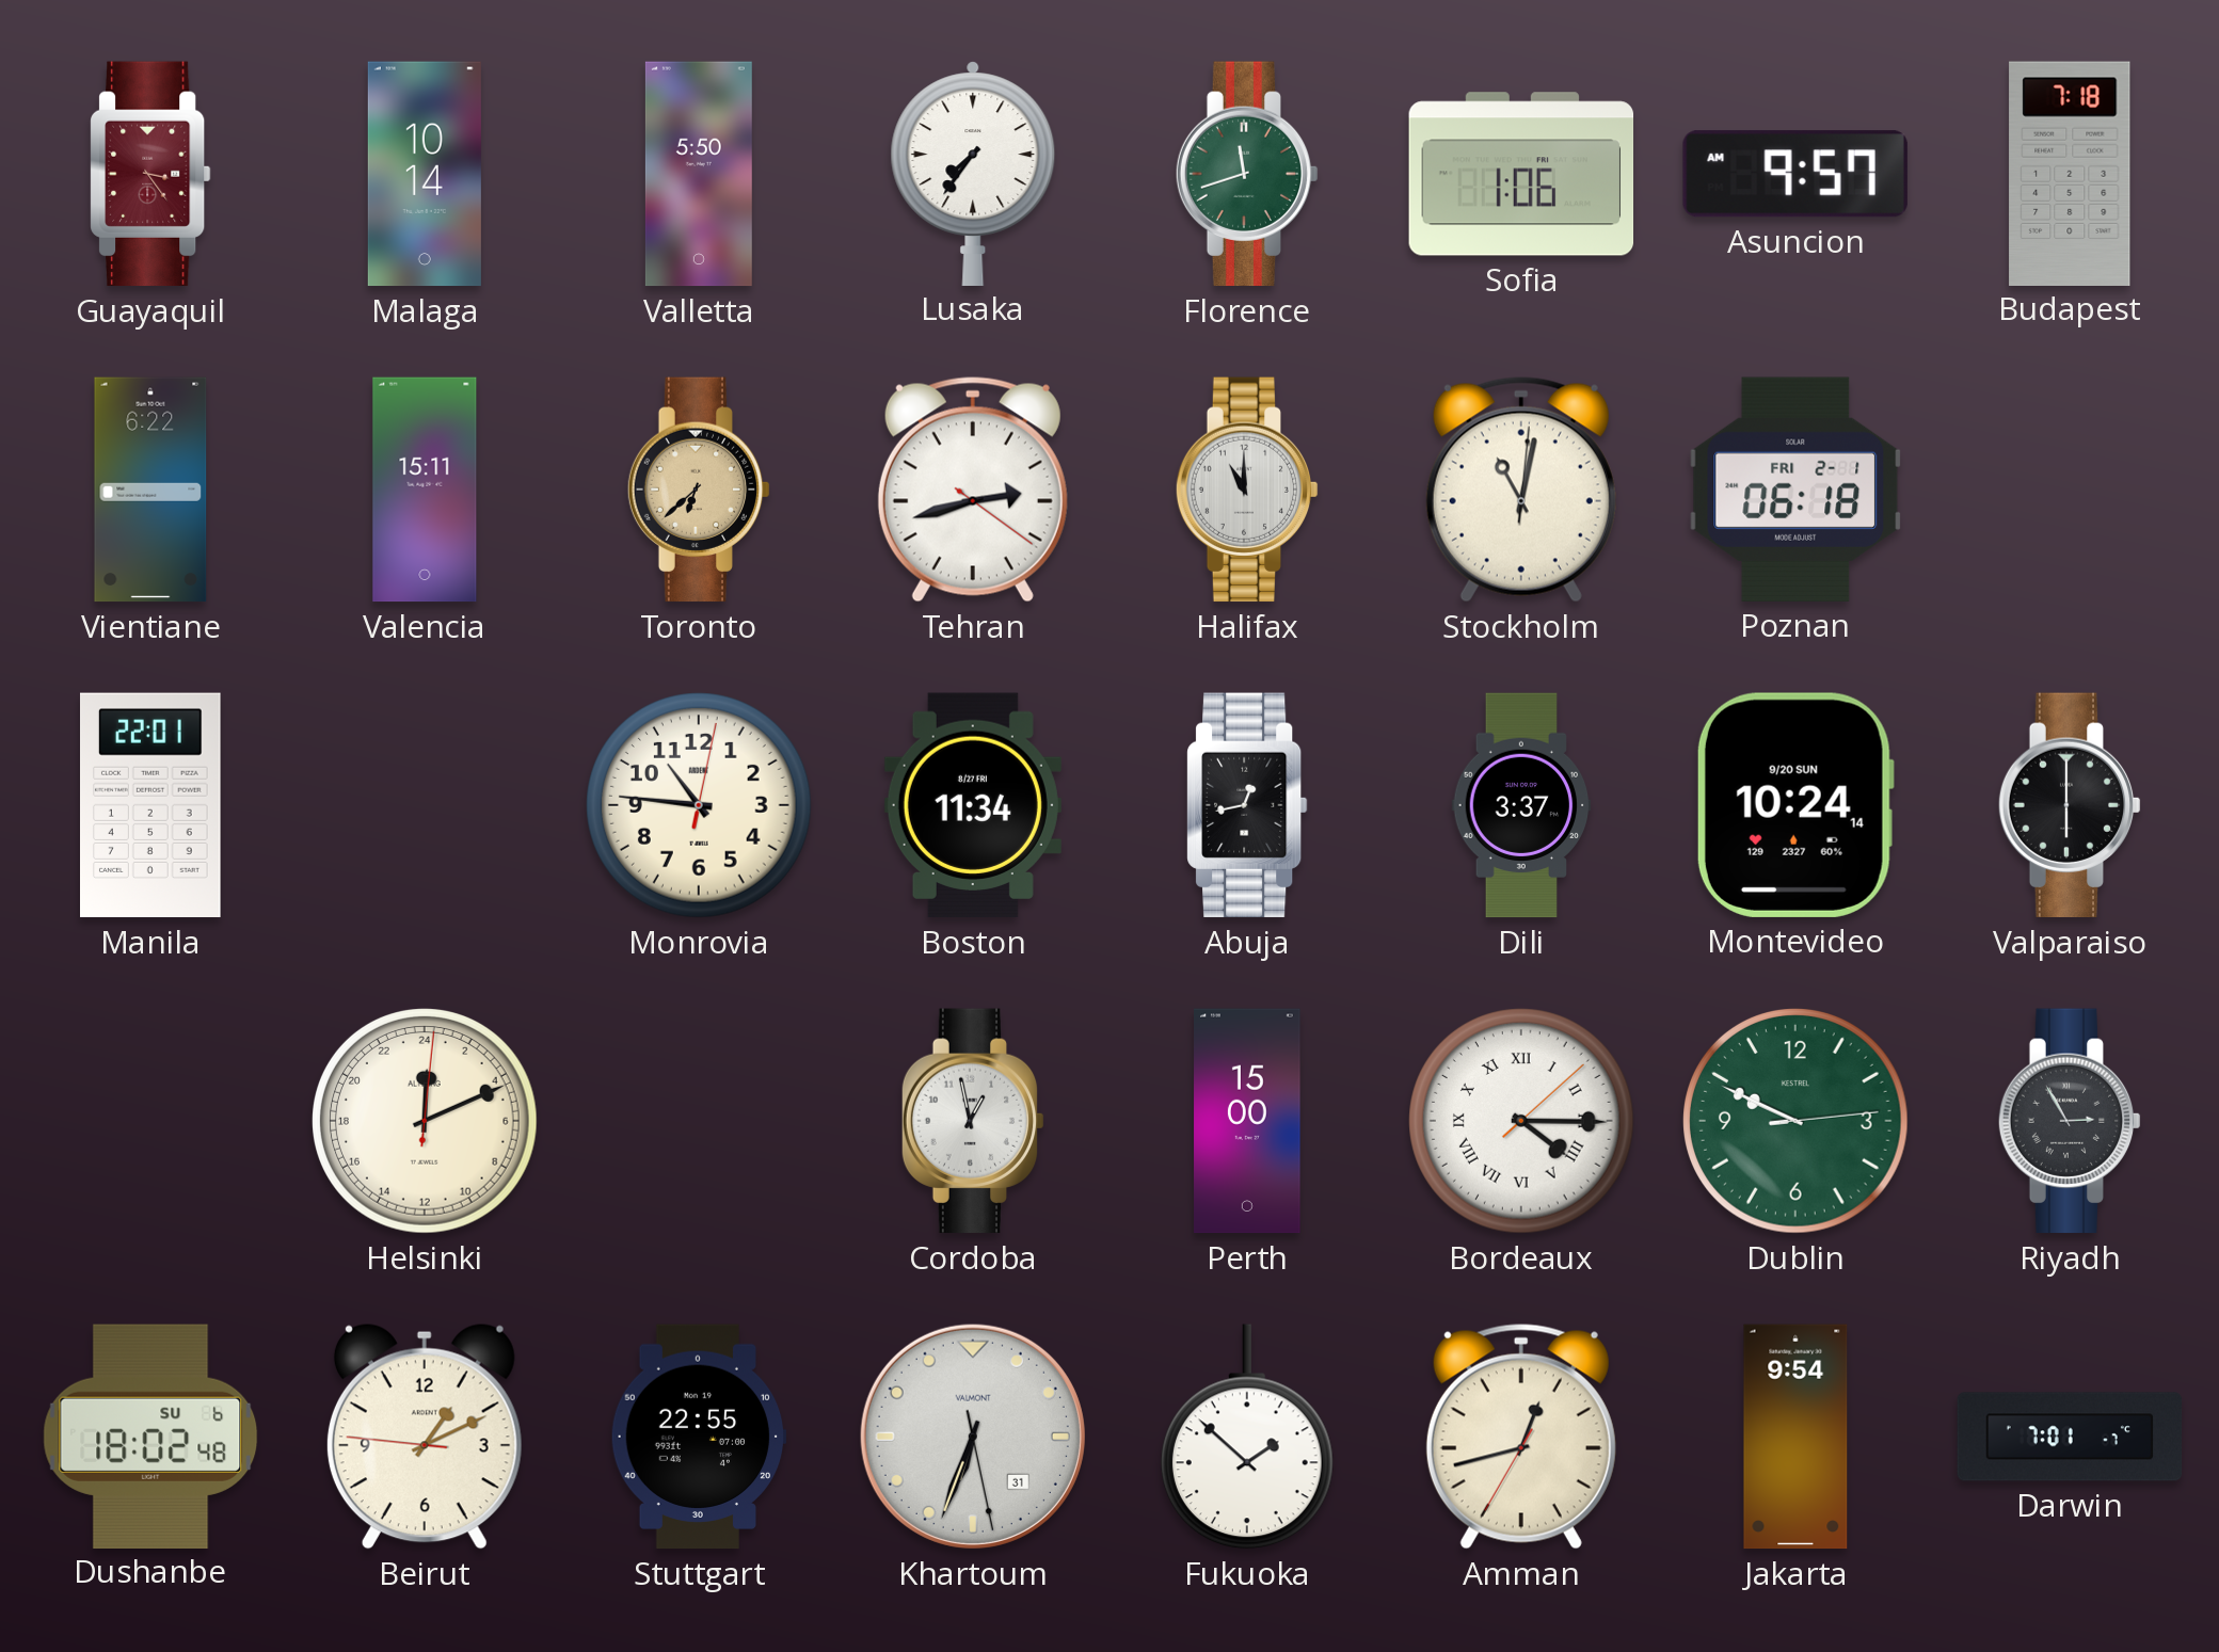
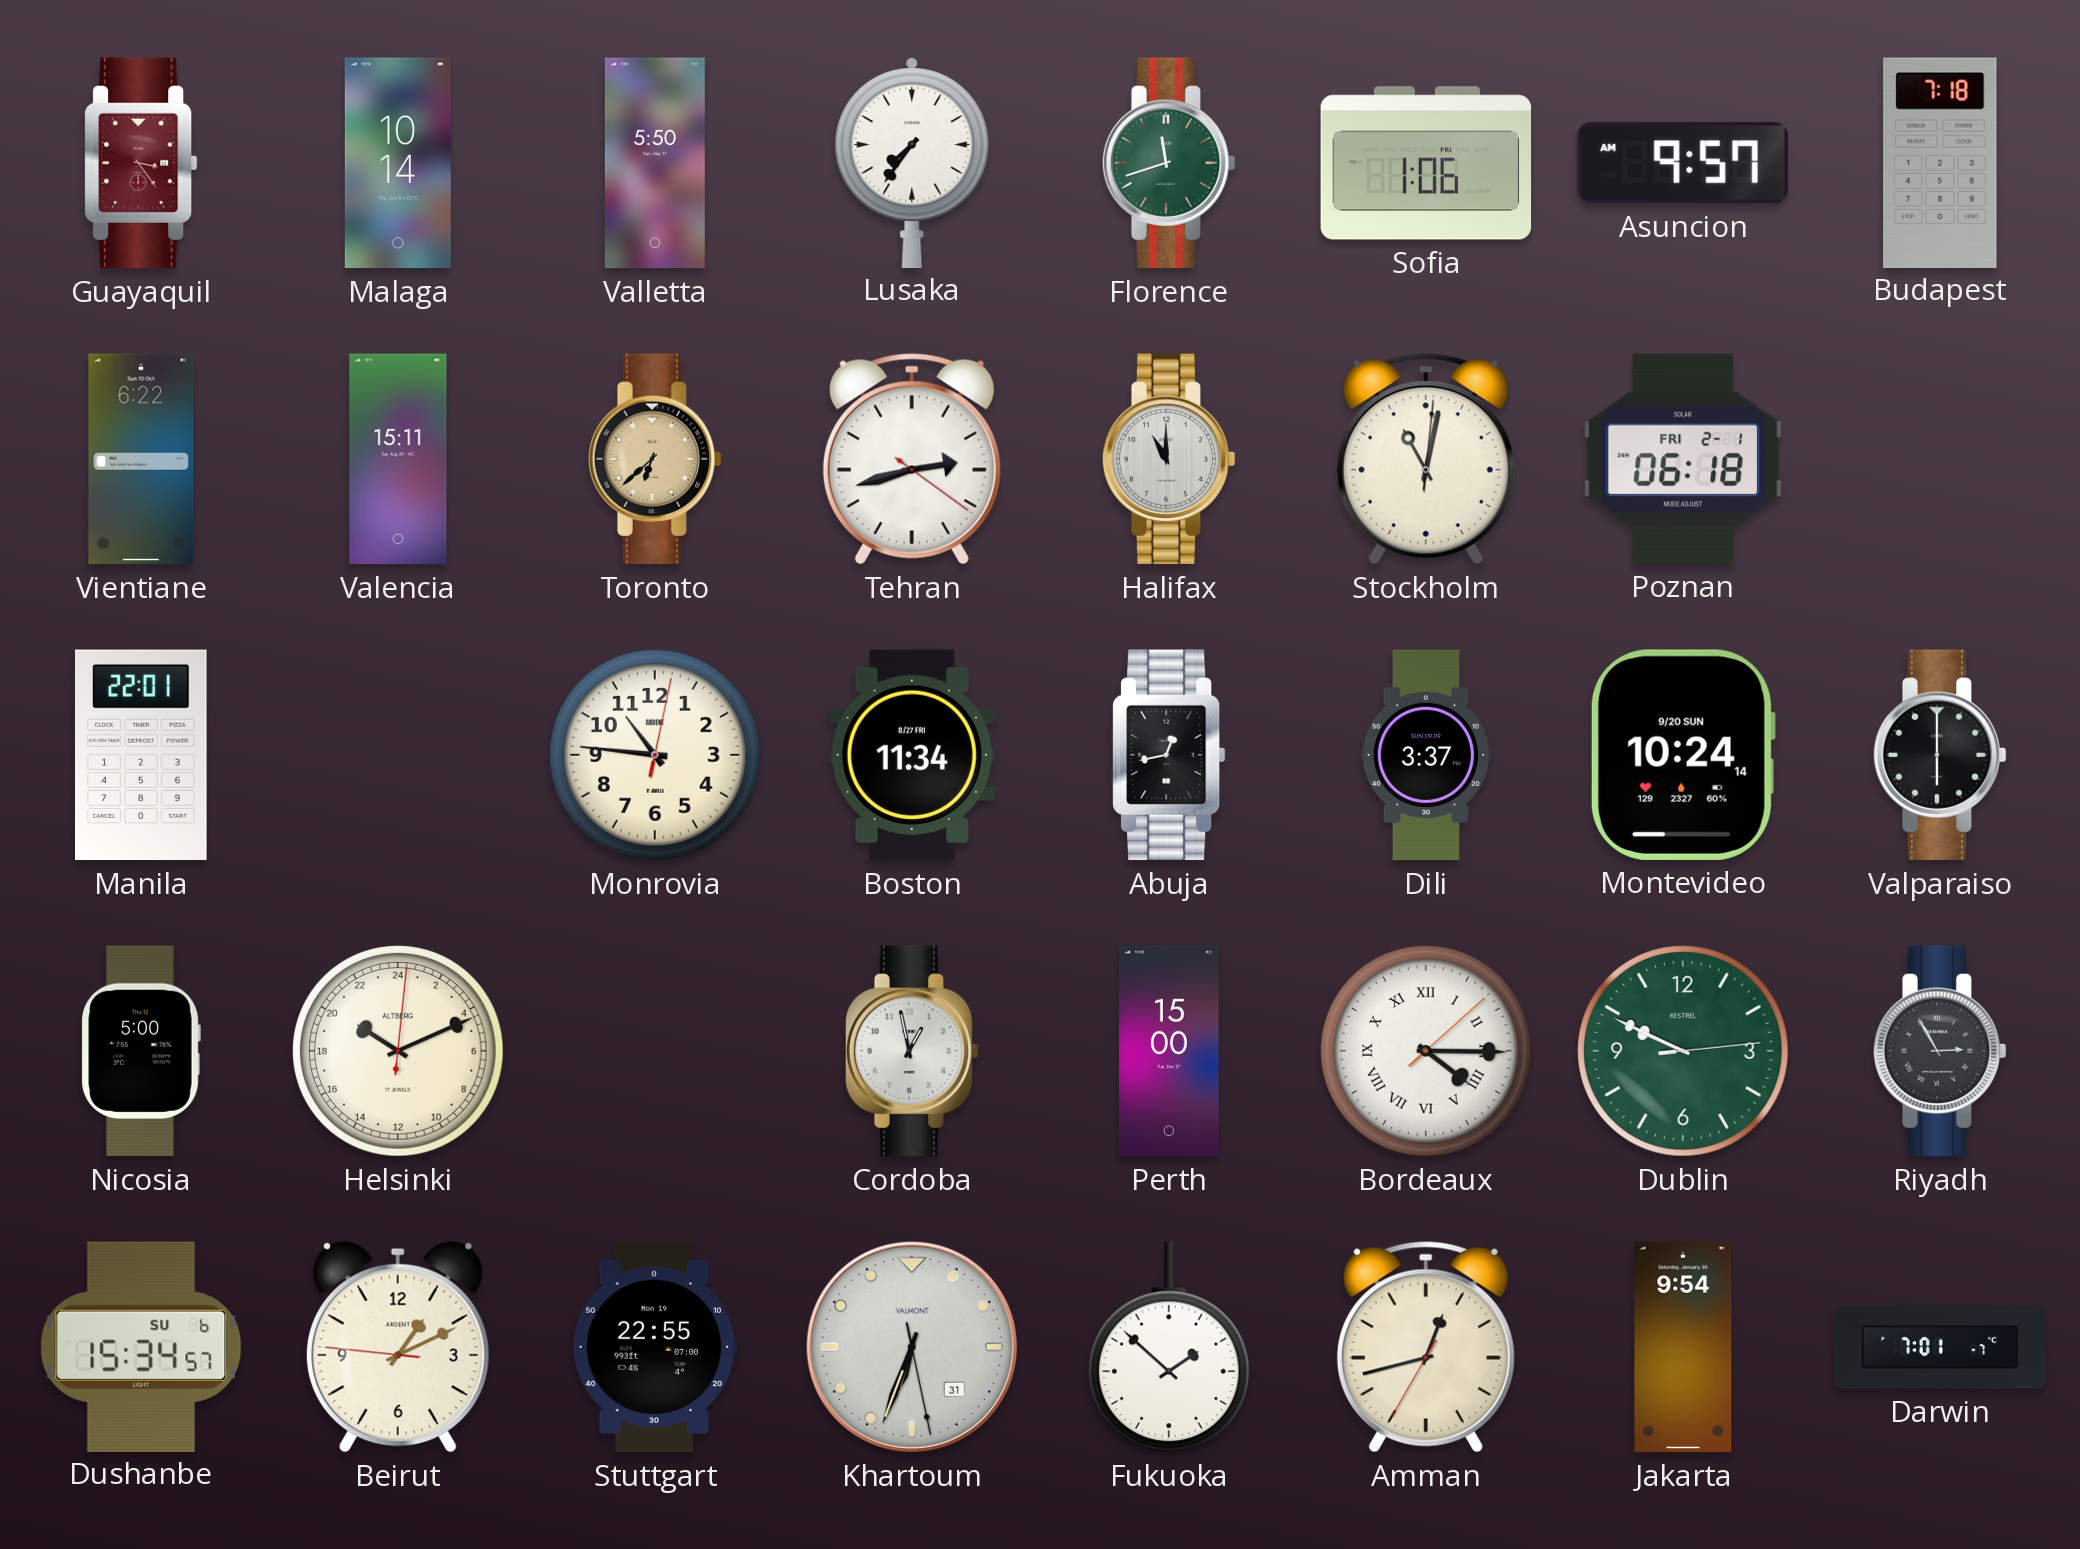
Nicosia: none -> 5:00
Helsinki: 0:11 -> 20:11
Dushanbe: 18:02 -> 15:34
